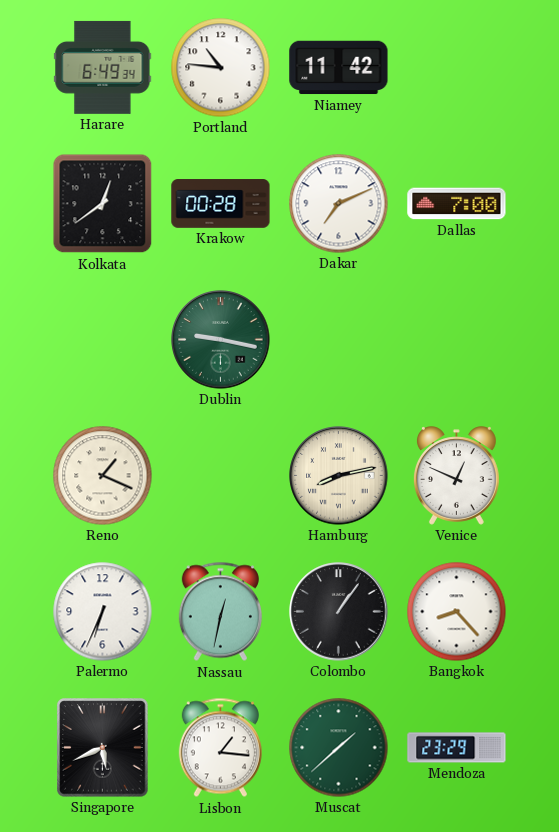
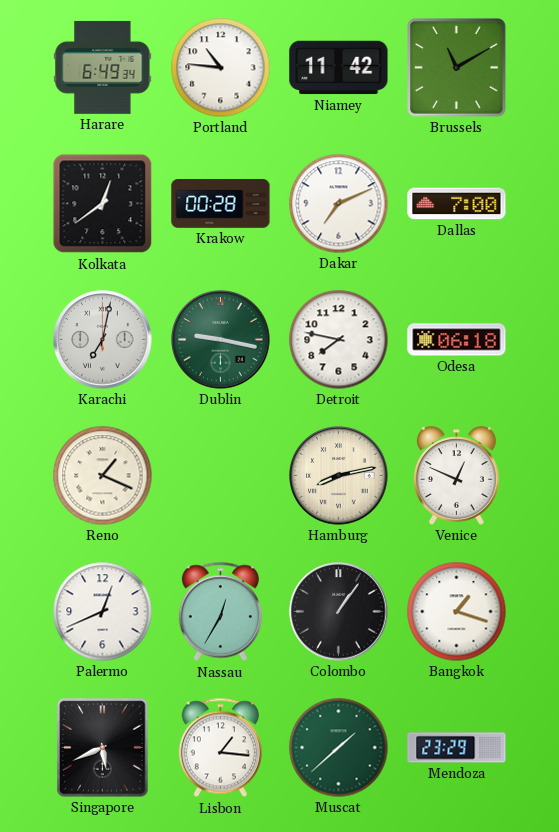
Brussels: none -> 11:10
Karachi: none -> 7:02
Detroit: none -> 7:47
Odesa: none -> 06:18
Palermo: 6:34 -> 12:41
Nassau: 12:32 -> 12:35
Bangkok: 8:23 -> 1:18
